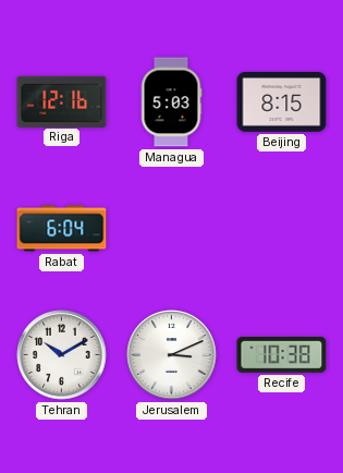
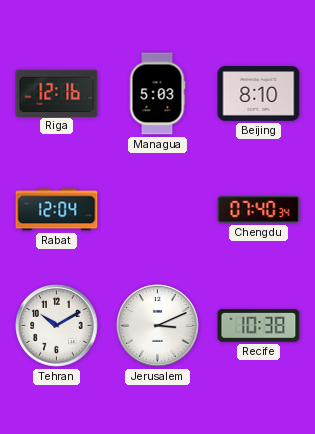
Beijing: 8:15 -> 8:10
Rabat: 6:04 -> 12:04
Chengdu: none -> 07:40
